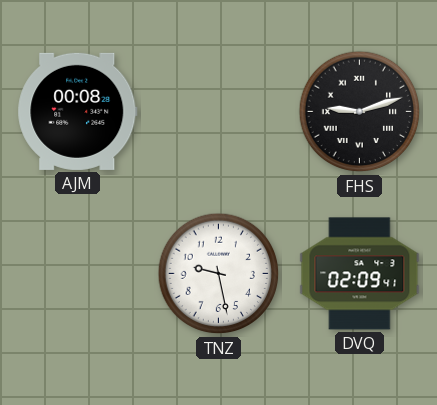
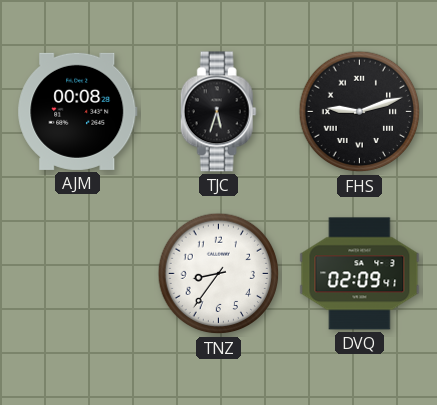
TJC: none -> 5:33
TNZ: 9:28 -> 8:36
